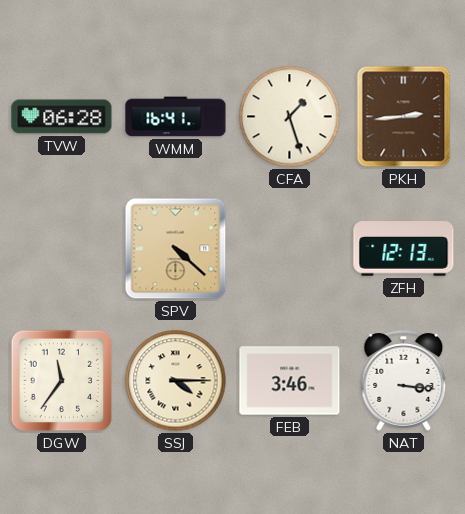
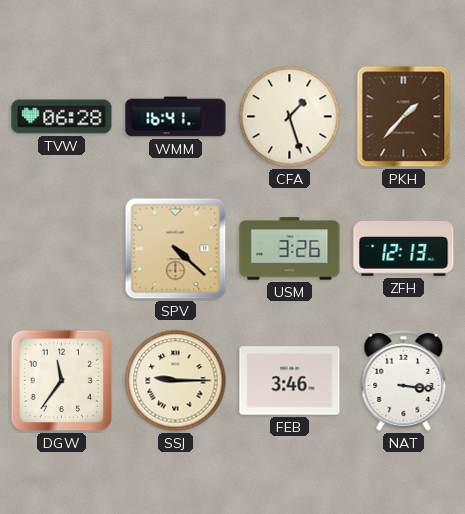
PKH: 2:44 -> 1:37
USM: none -> 3:26
SSJ: 4:15 -> 9:15
